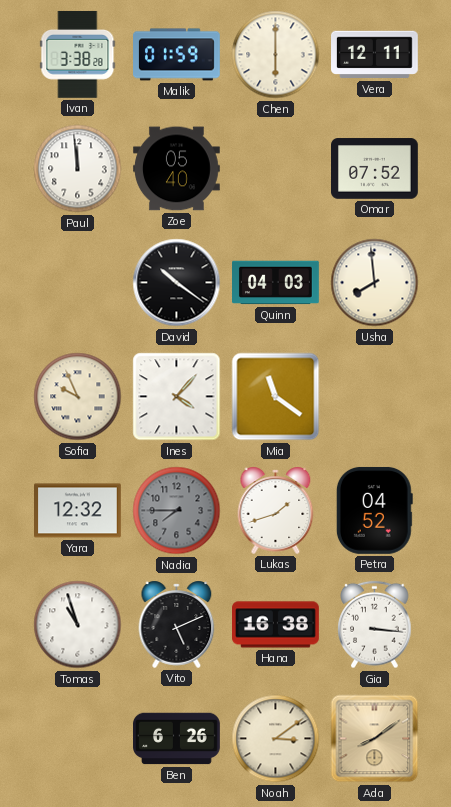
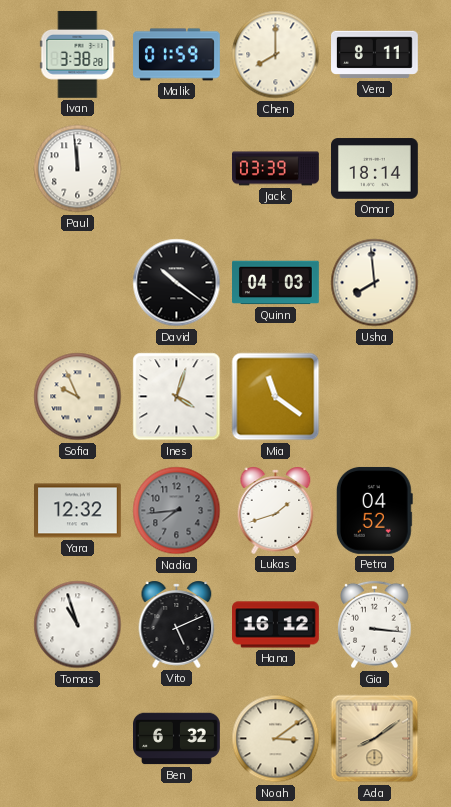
Chen: 6:00 -> 8:00
Vera: 12:11 -> 8:11
Zoe: 05:40 -> none
Jack: none -> 03:39
Omar: 07:52 -> 18:14
Ines: 4:07 -> 4:03
Nadia: 7:45 -> 7:44
Hana: 16:38 -> 16:12
Ben: 6:26 -> 6:32
